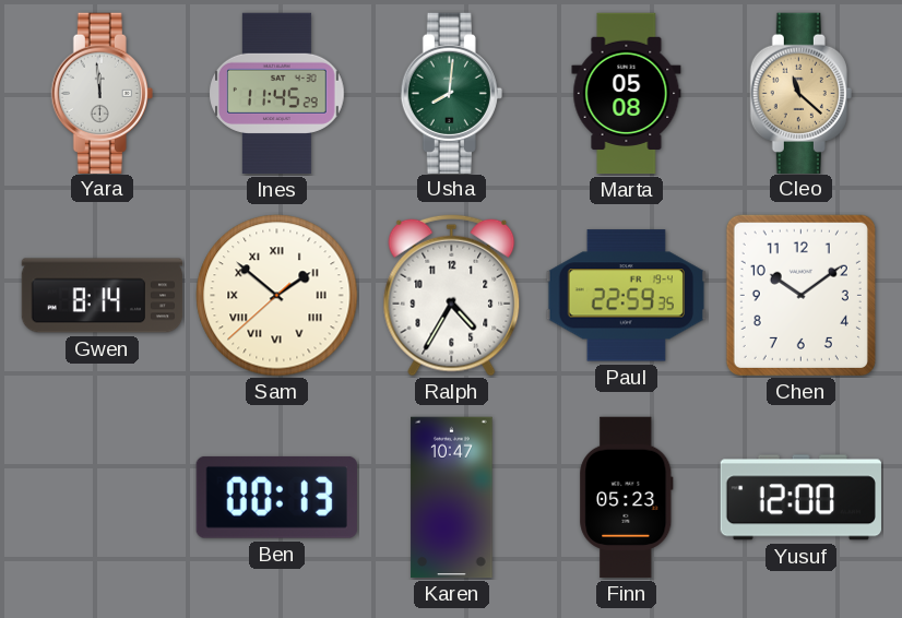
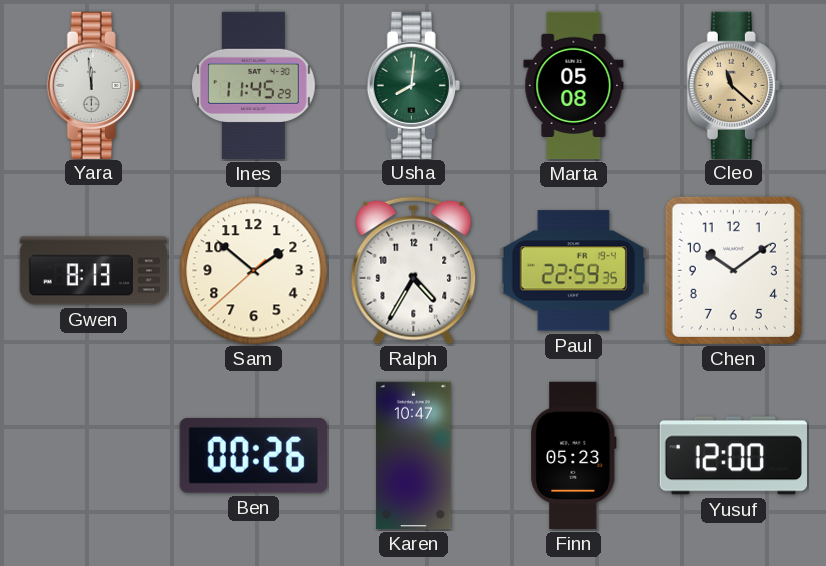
Gwen: 8:14 -> 8:13
Sam numerals: Roman -> Arabic
Ben: 00:13 -> 00:26
